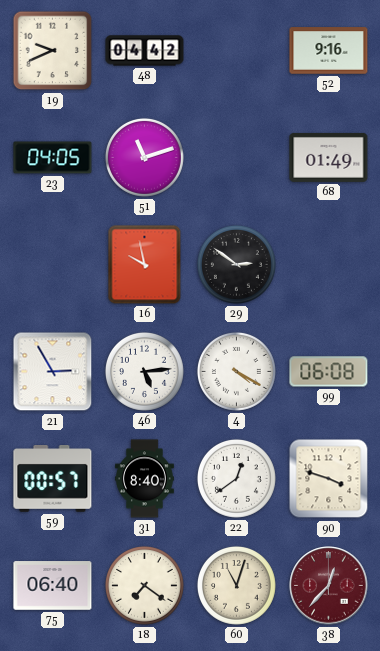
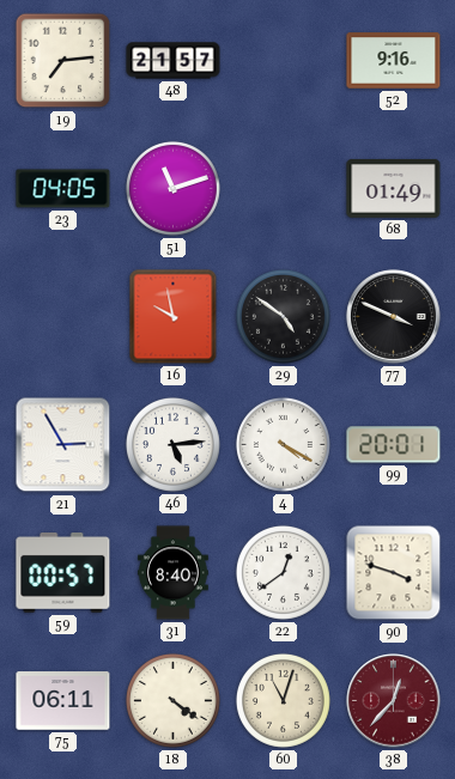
19: 9:41 -> 7:14
48: 04:42 -> 21:57
29: 2:51 -> 4:51
77: none -> 3:49
99: 06:08 -> 20:01
75: 06:40 -> 06:11
18: 7:21 -> 4:21
